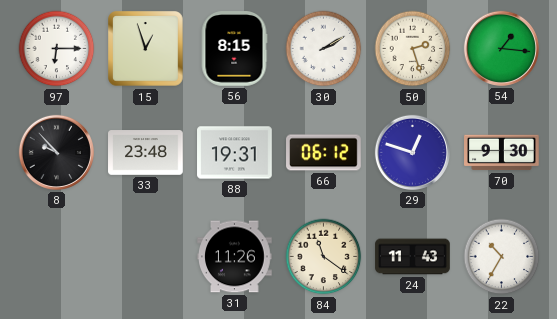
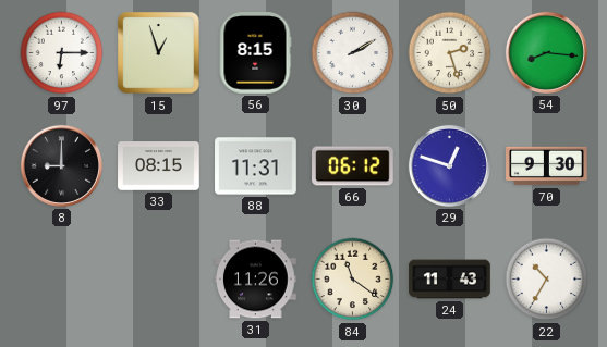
54: 1:16 -> 8:16
8: 9:53 -> 9:00
33: 23:48 -> 08:15
88: 19:31 -> 11:31
